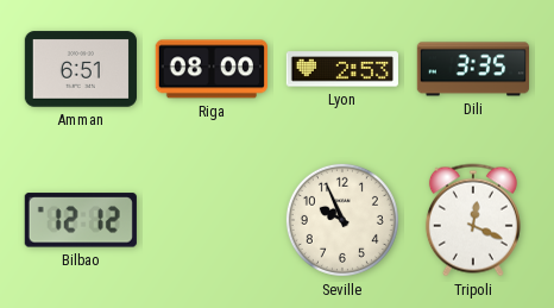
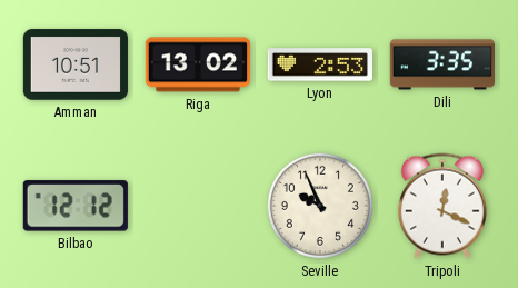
Amman: 6:51 -> 10:51
Riga: 08:00 -> 13:02
